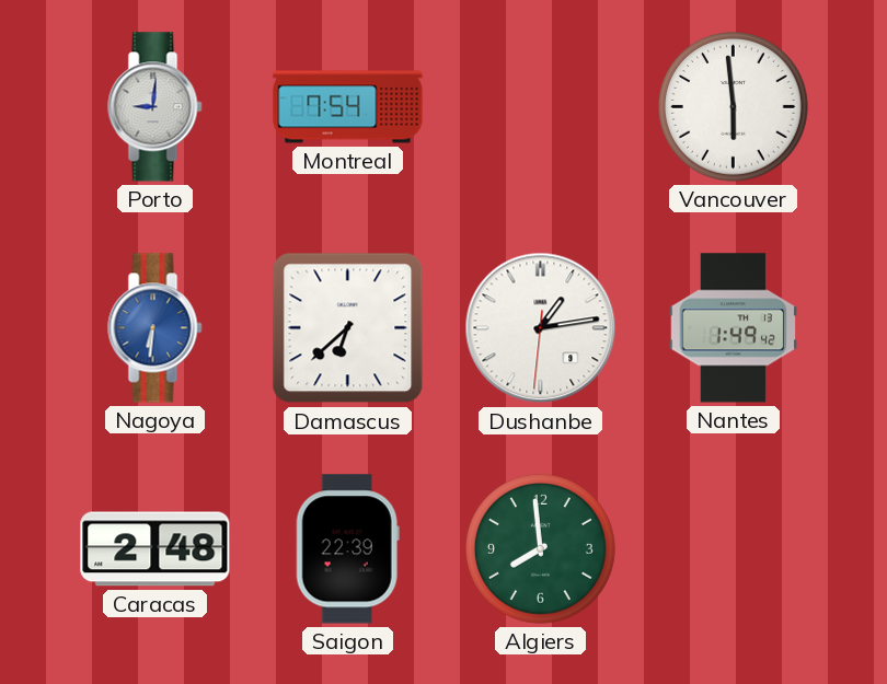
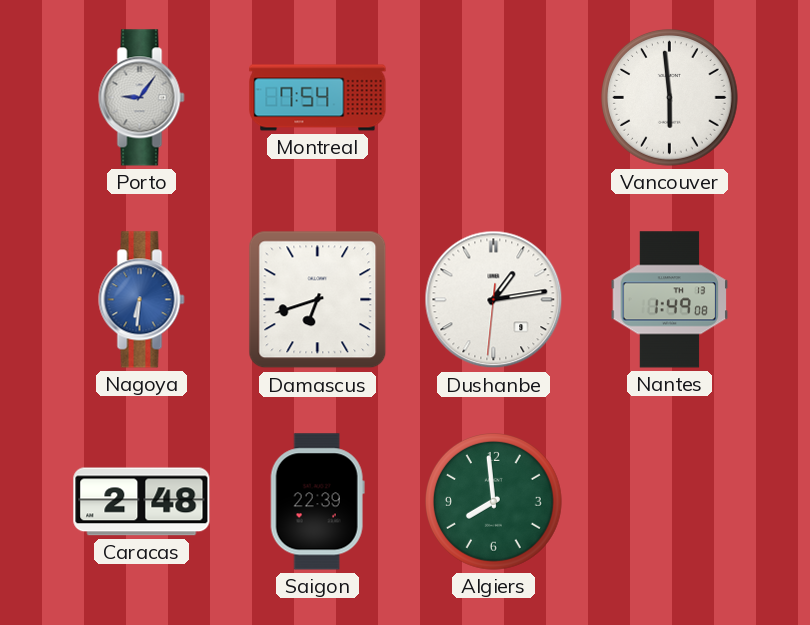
Porto: 9:01 -> 9:06
Damascus: 6:38 -> 6:42
Nantes: 1:49:42 -> 1:49:08
